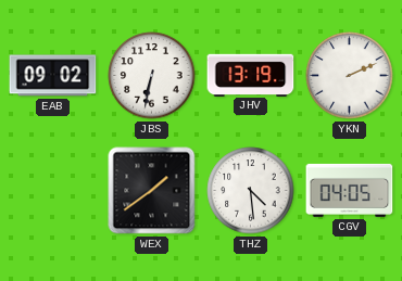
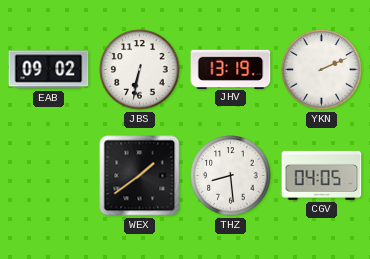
THZ: 4:29 -> 8:29
